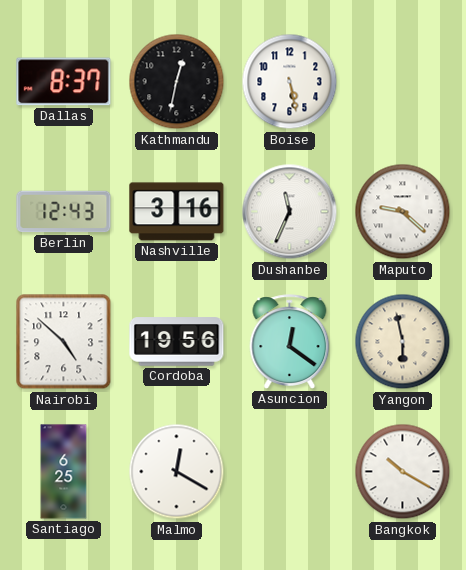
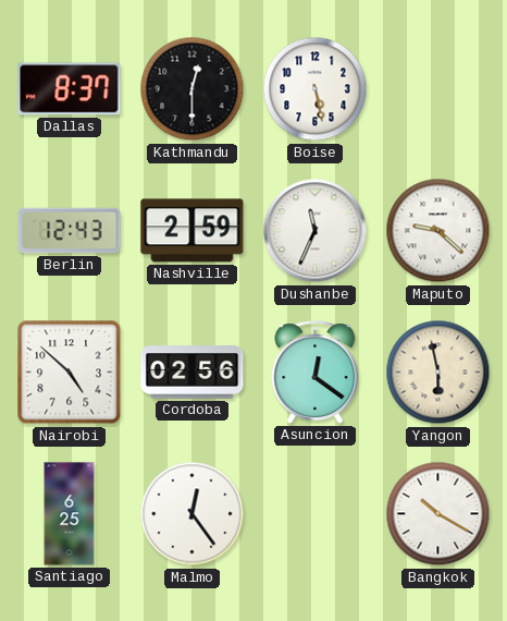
Kathmandu: 12:32 -> 12:30
Nashville: 3:16 -> 2:59
Cordoba: 19:56 -> 02:56
Malmo: 12:20 -> 12:24
